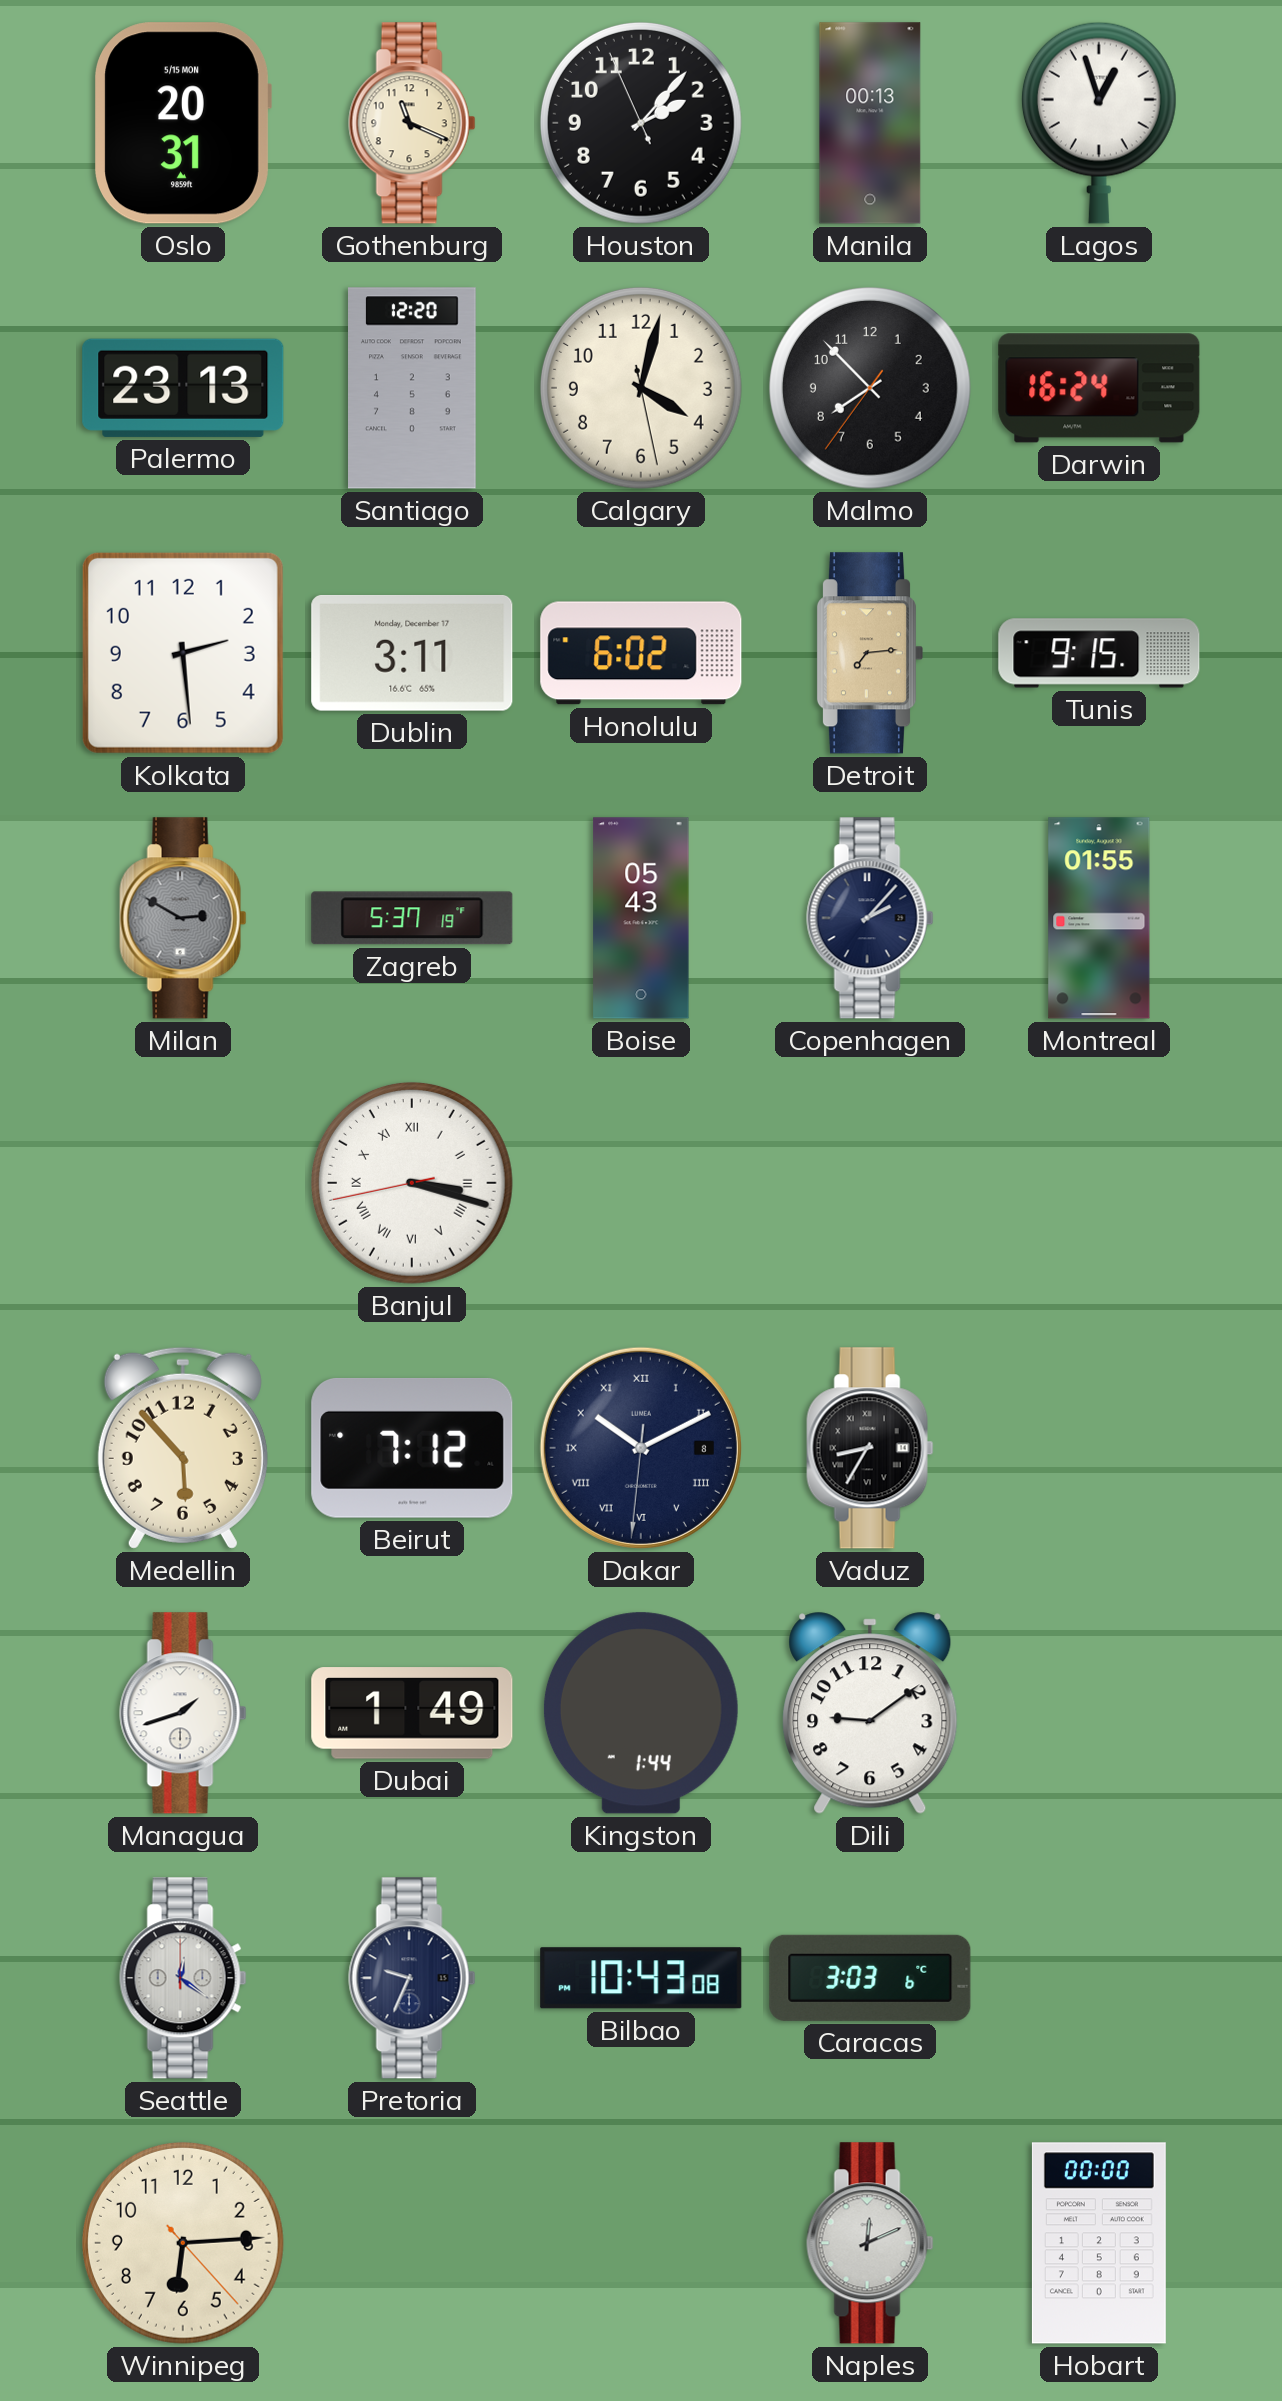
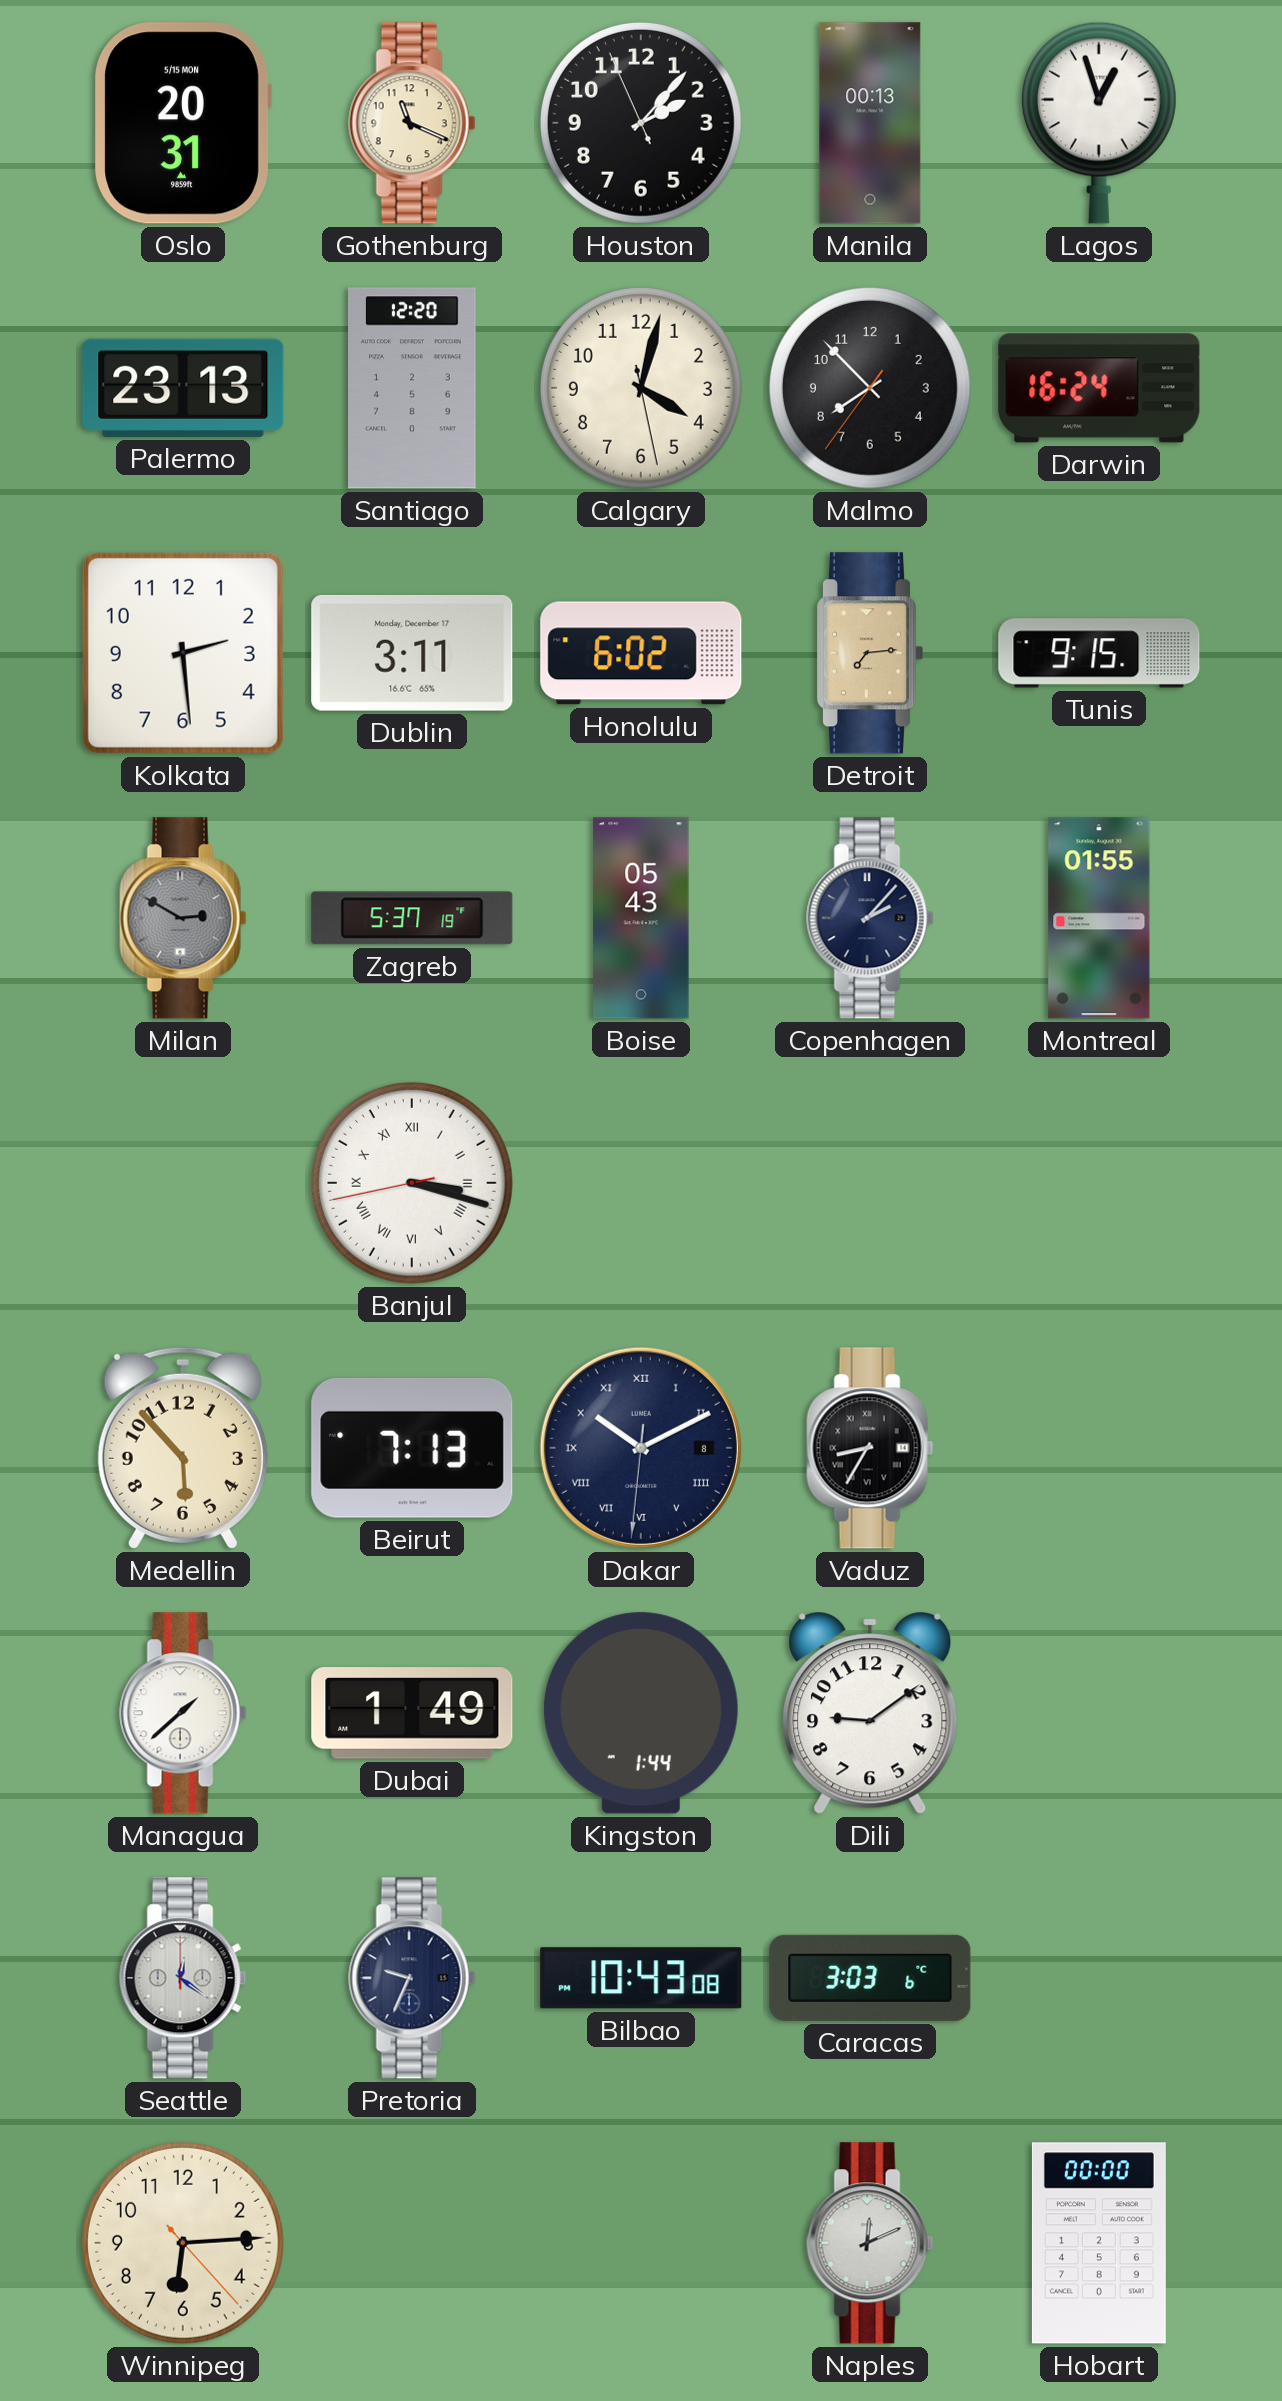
Beirut: 7:12 -> 7:13
Managua: 1:42 -> 1:38
